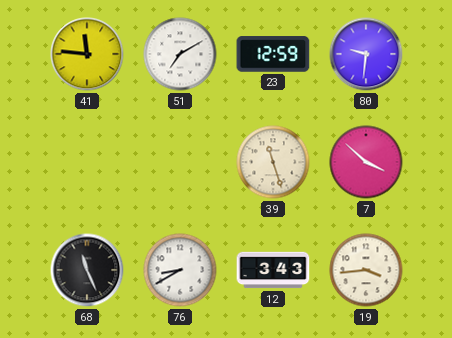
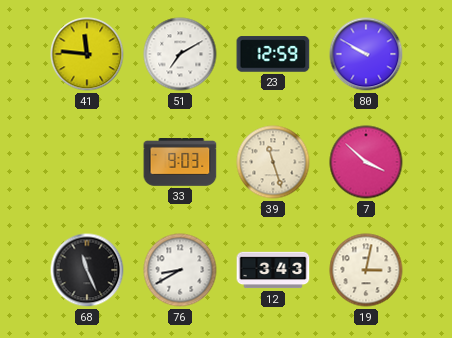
80: 9:31 -> 9:50
33: none -> 9:03
19: 3:44 -> 3:02
